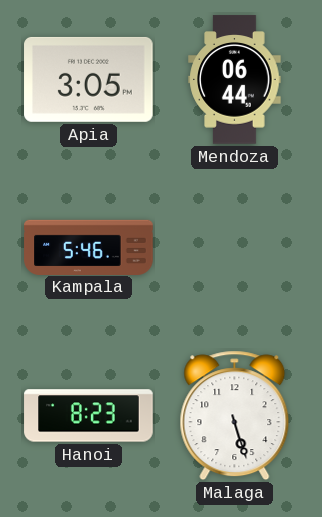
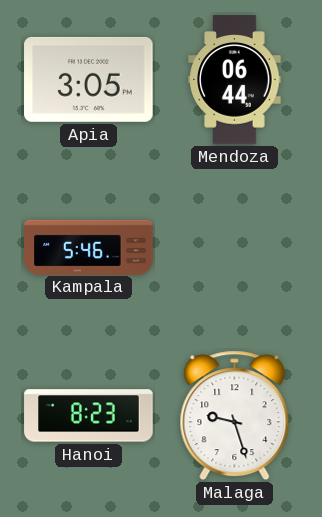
Malaga: 5:27 -> 9:27
